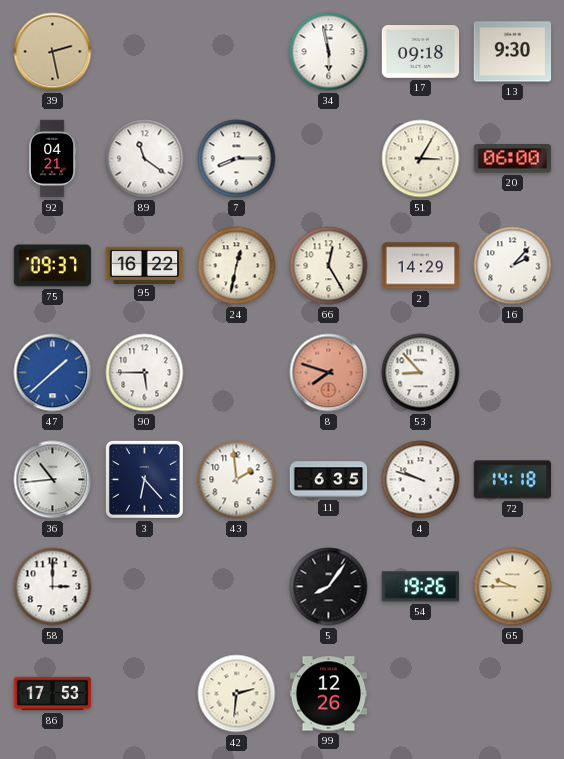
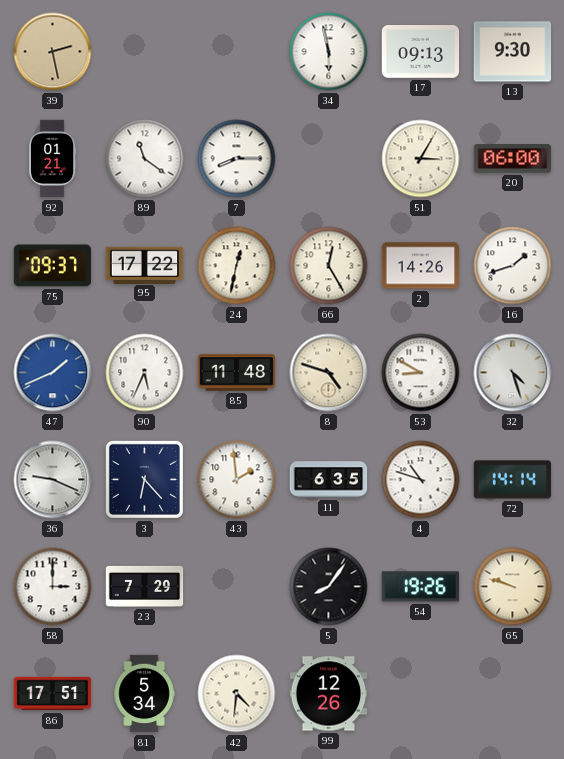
17: 09:18 -> 09:13
92: 04:21 -> 01:21
95: 16:22 -> 17:22
2: 14:29 -> 14:26
16: 2:07 -> 1:42
47: 1:38 -> 1:41
90: 5:45 -> 5:34
85: none -> 11:48
8: 7:48 -> 4:48
8 dial: salmon -> cream
53: 8:53 -> 8:50
32: none -> 4:27
36: 10:44 -> 9:19
4: 9:48 -> 10:48
72: 14:18 -> 14:14
23: none -> 7:29
65: 9:45 -> 9:48
86: 17:53 -> 17:51
81: none -> 5:34
42: 2:31 -> 4:31
